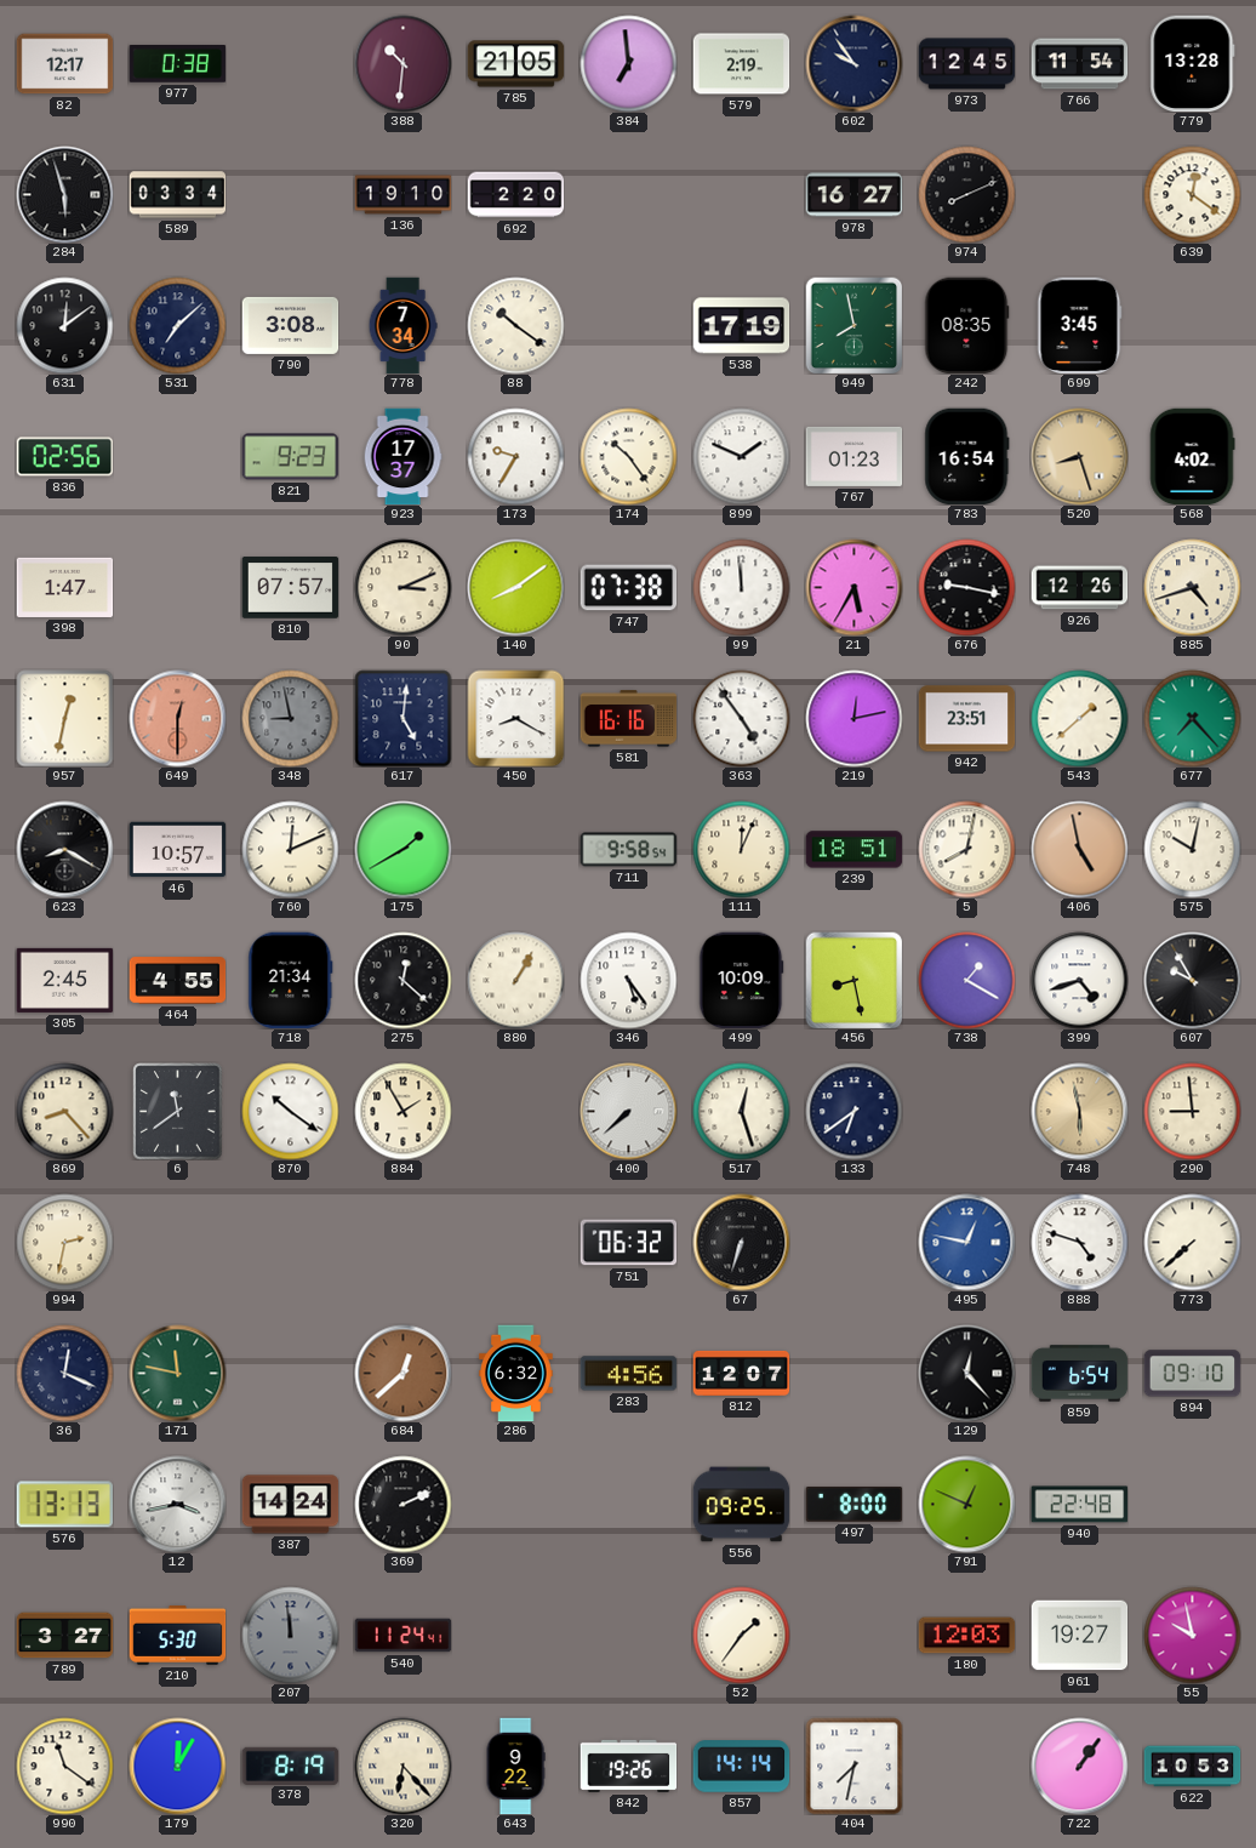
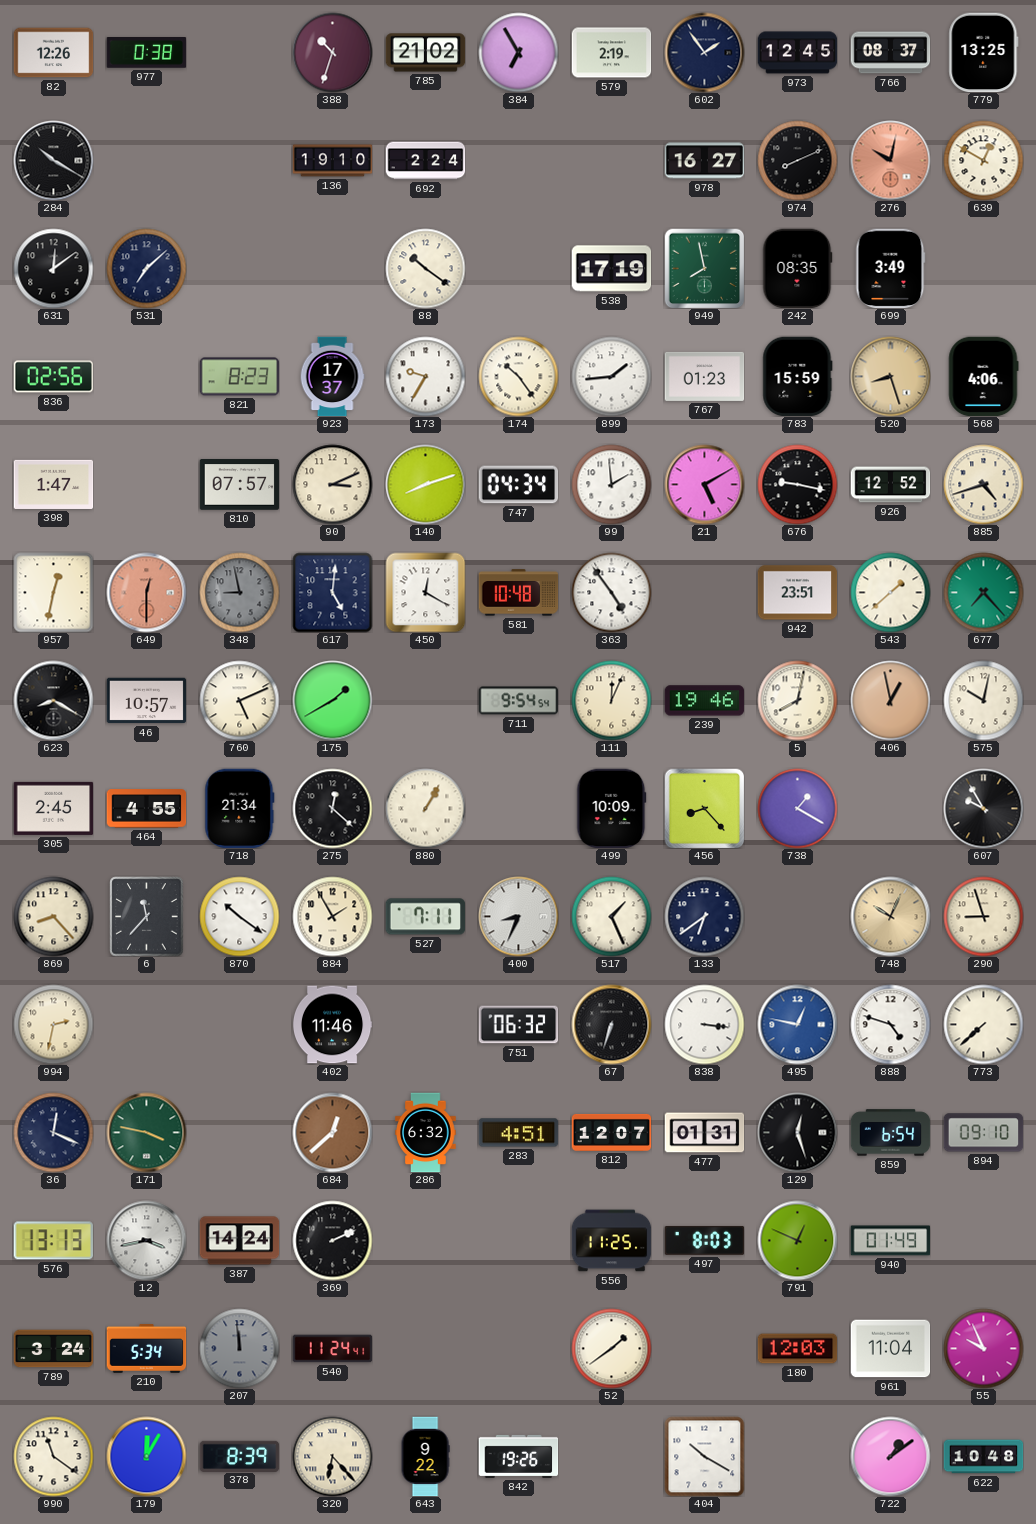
82: 12:17 -> 12:26
388: 10:31 -> 10:33
785: 21:05 -> 21:02
384: 6:59 -> 6:55
602: 9:54 -> 1:54
766: 11:54 -> 08:37
779: 13:28 -> 13:25
284: 5:57 -> 10:20
589: 03:34 -> none
692: 2:20 -> 2:24
276: none -> 10:02
639: 12:21 -> 12:50
790: 3:08 -> none
778: 7:34 -> none
699: 3:45 -> 3:49
821: 9:23 -> 8:23
899: 1:49 -> 1:44
783: 16:54 -> 15:59
568: 4:02 -> 4:06
140: 8:09 -> 8:12
747: 07:38 -> 04:34
99: 11:59 -> 1:59
21: 5:35 -> 5:10
926: 12:26 -> 12:52
450: 8:20 -> 12:20
581: 16:16 -> 10:48
219: 12:13 -> none
760: 12:11 -> 5:11
711: 9:58 -> 9:54
239: 18:51 -> 19:46
406: 4:58 -> 12:58
346: 5:24 -> none
456: 8:28 -> 8:23
399: 4:42 -> none
6: 11:39 -> 11:37
527: none -> 7:11
400: 7:38 -> 8:34
517: 12:27 -> 1:26
748: 5:58 -> 10:04
290: 8:59 -> 8:57
402: none -> 11:46
838: none -> 3:16
171: 11:47 -> 3:47
283: 4:56 -> 4:51
477: none -> 01:31
129: 12:23 -> 12:27
556: 09:25 -> 11:25
497: 8:00 -> 8:03
940: 22:48 -> 01:49
789: 3:27 -> 3:24
210: 5:30 -> 5:34
52: 1:36 -> 1:39
961: 19:27 -> 11:04
55: 9:58 -> 9:56
378: 8:19 -> 8:39
857: 14:14 -> none
404: 7:32 -> 10:20
722: 1:06 -> 1:09
622: 10:53 -> 10:48
